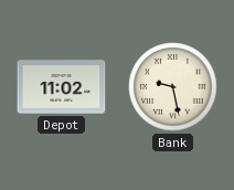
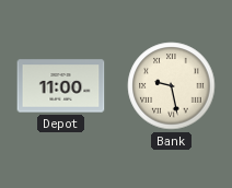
Depot: 11:02 -> 11:00
